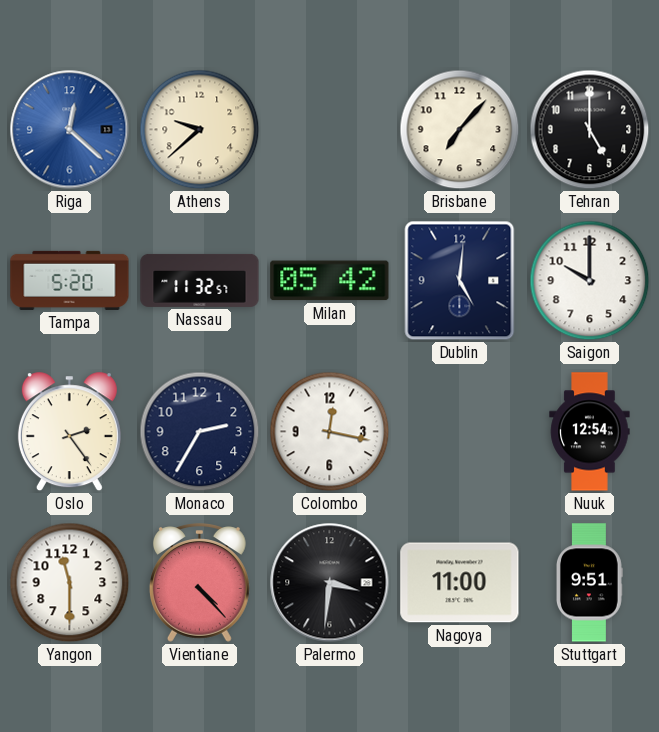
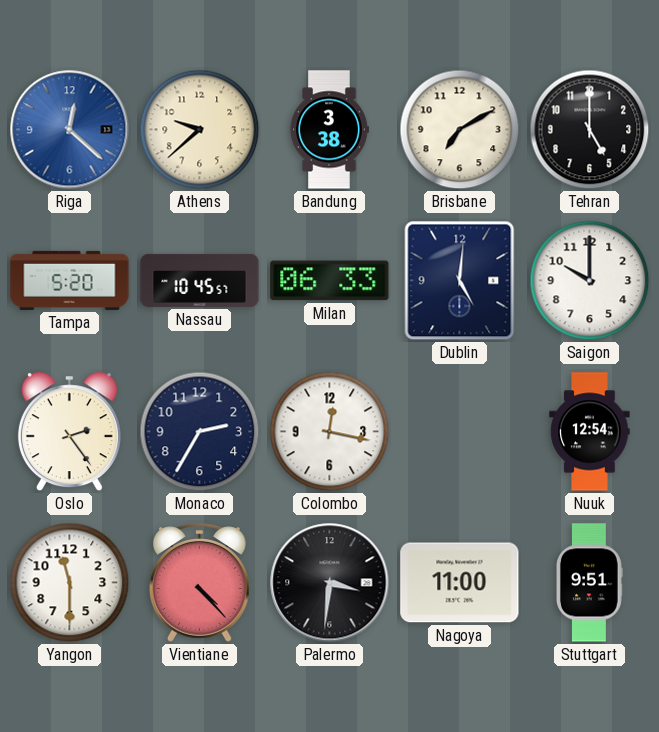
Bandung: none -> 3:38
Brisbane: 7:07 -> 7:10
Nassau: 11:32 -> 10:45
Milan: 05:42 -> 06:33
